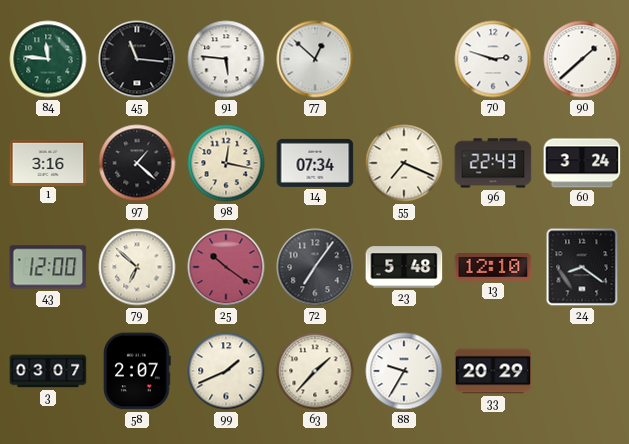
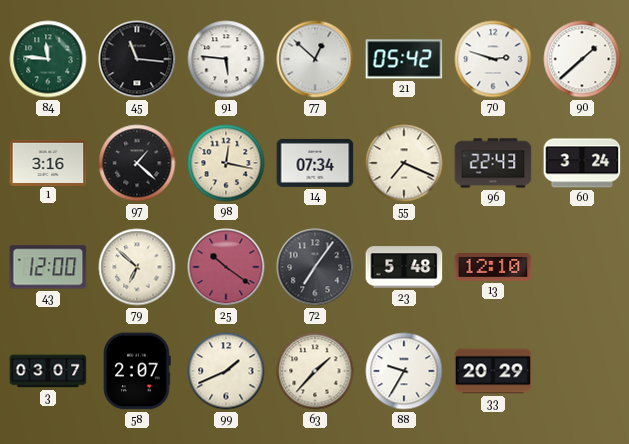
21: none -> 05:42
24: 8:21 -> none
